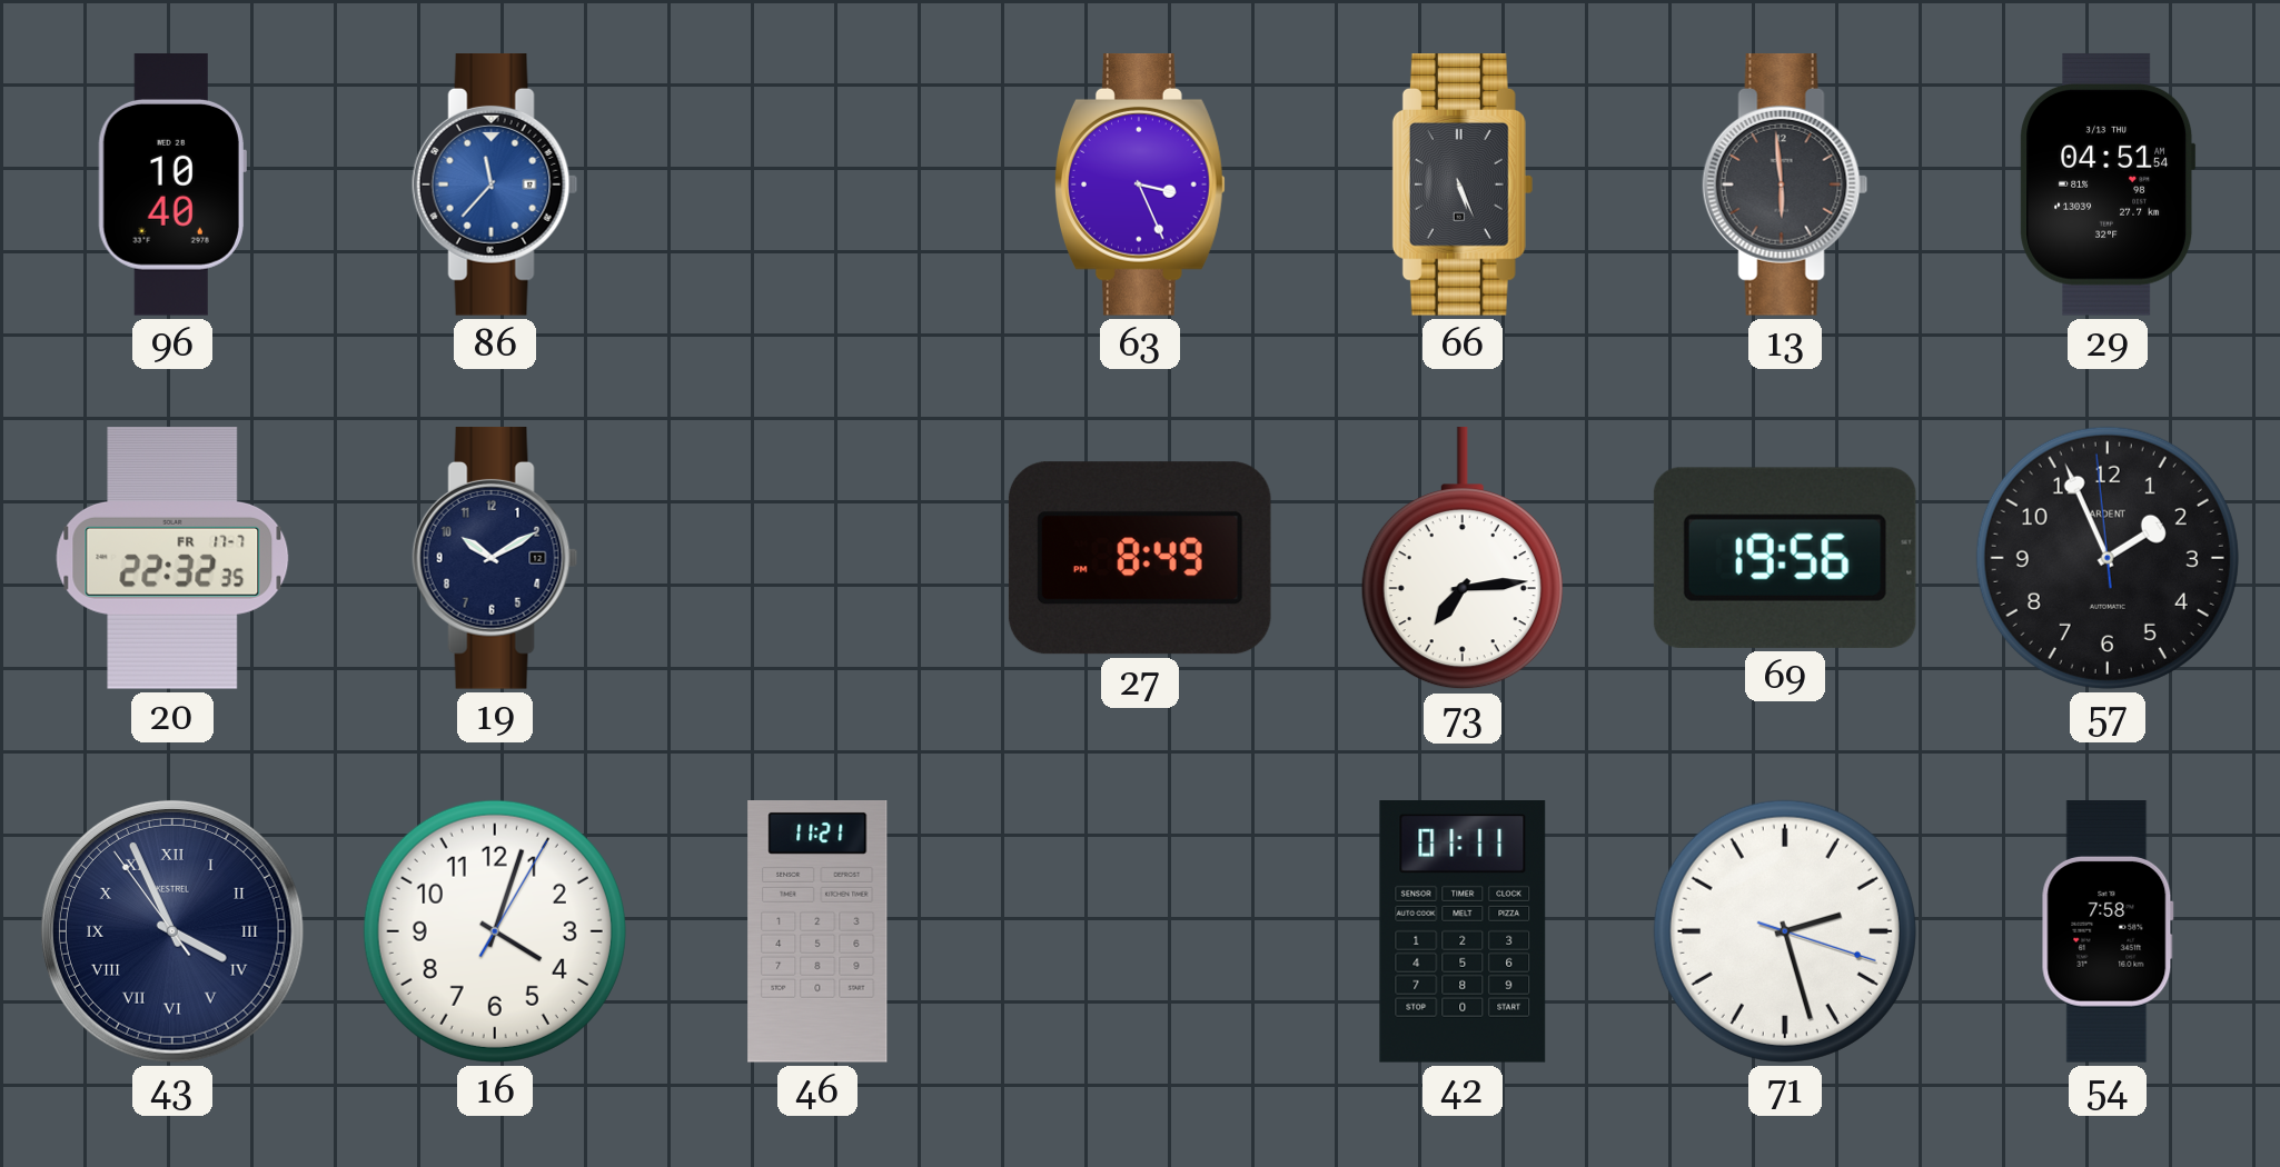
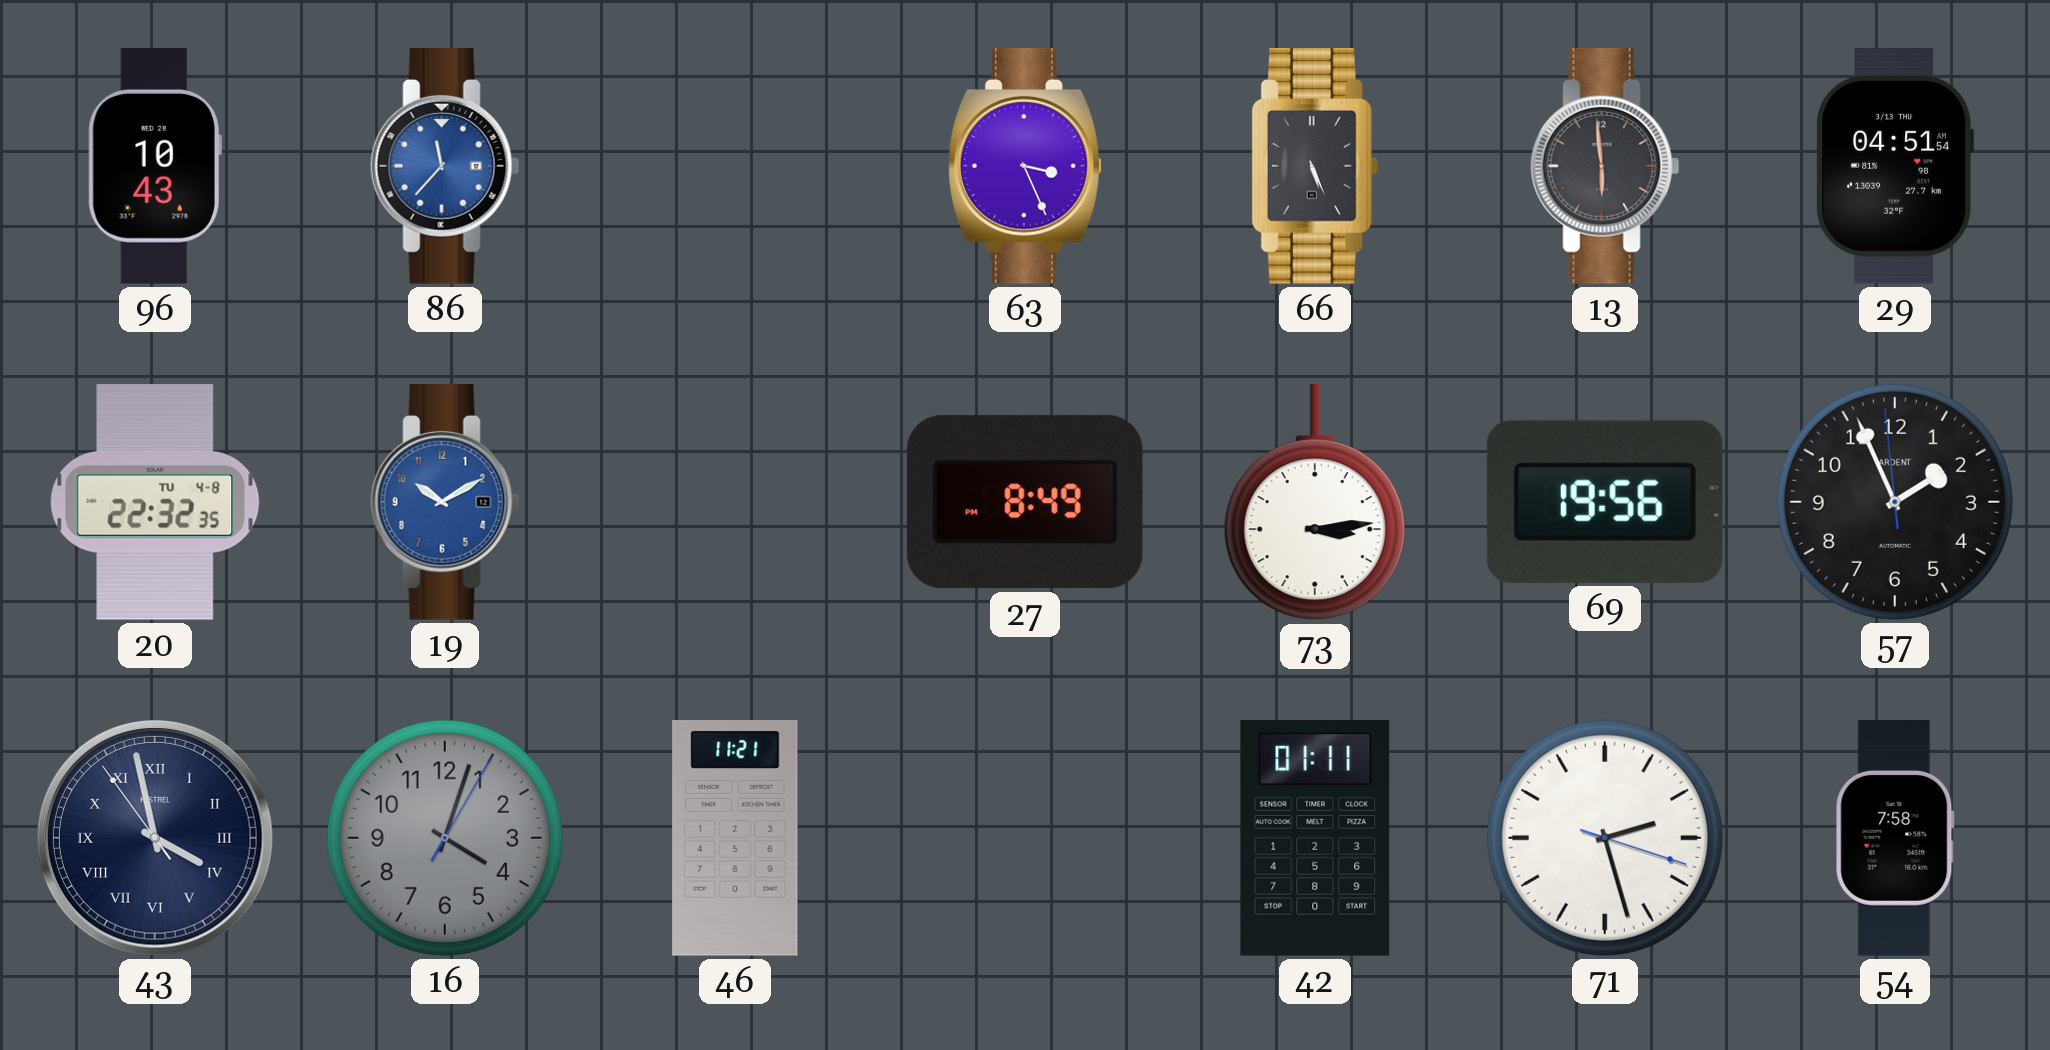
96: 10:40 -> 10:43
20 date: FR 17-7 -> TU 4-8
19 dial: navy -> blue
73: 7:14 -> 3:14
43: 3:55 -> 3:57
16 dial: white -> grey
